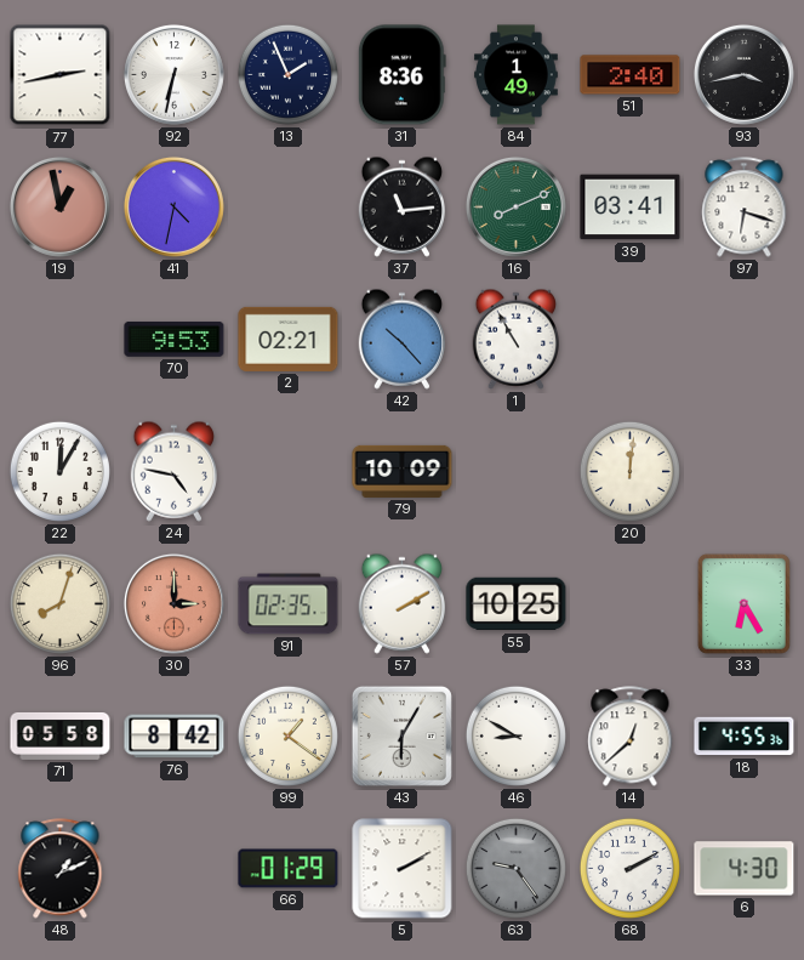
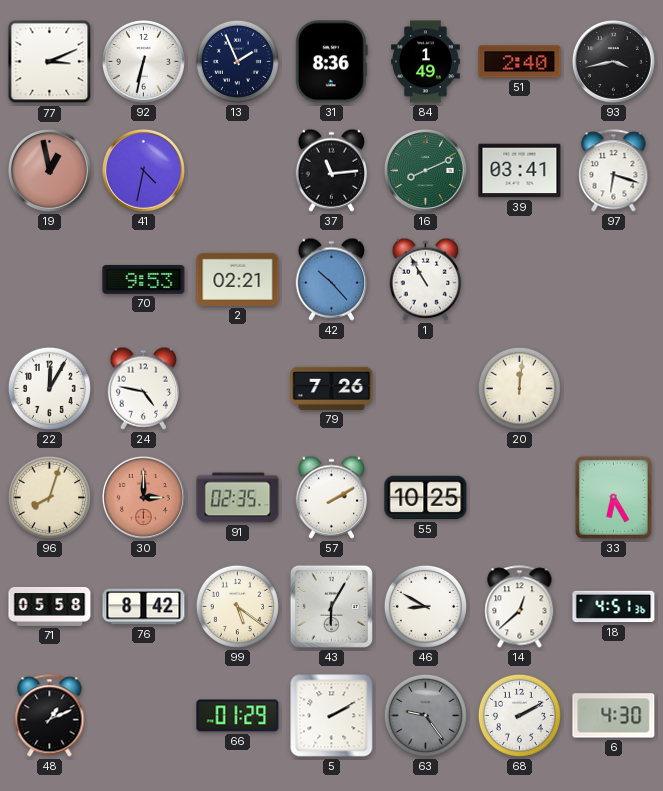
77: 2:43 -> 3:11
79: 10:09 -> 7:26
99: 1:21 -> 5:21
18: 4:55 -> 4:51
